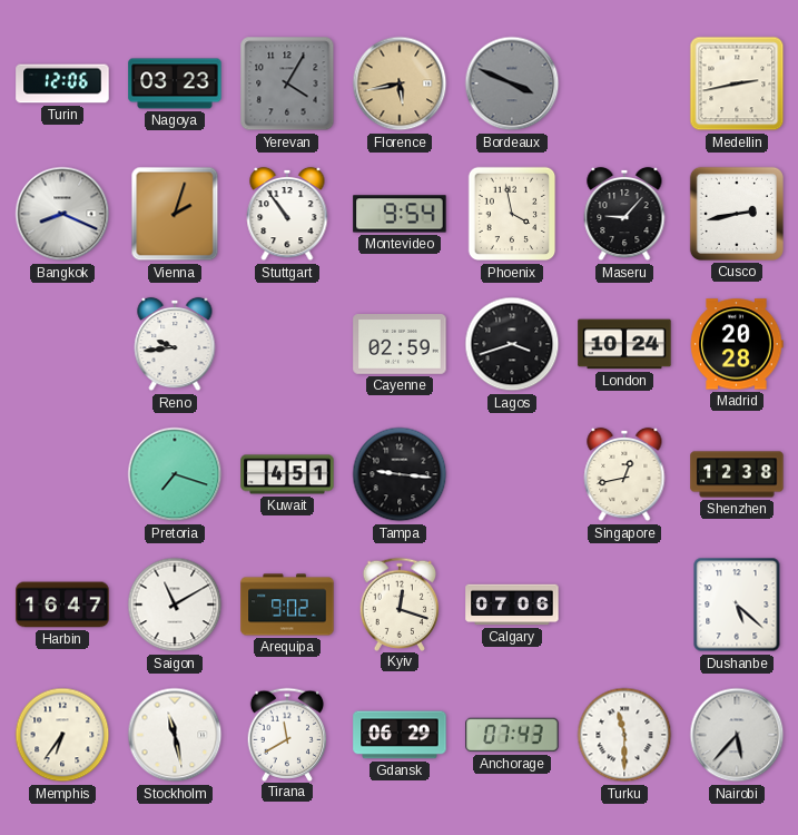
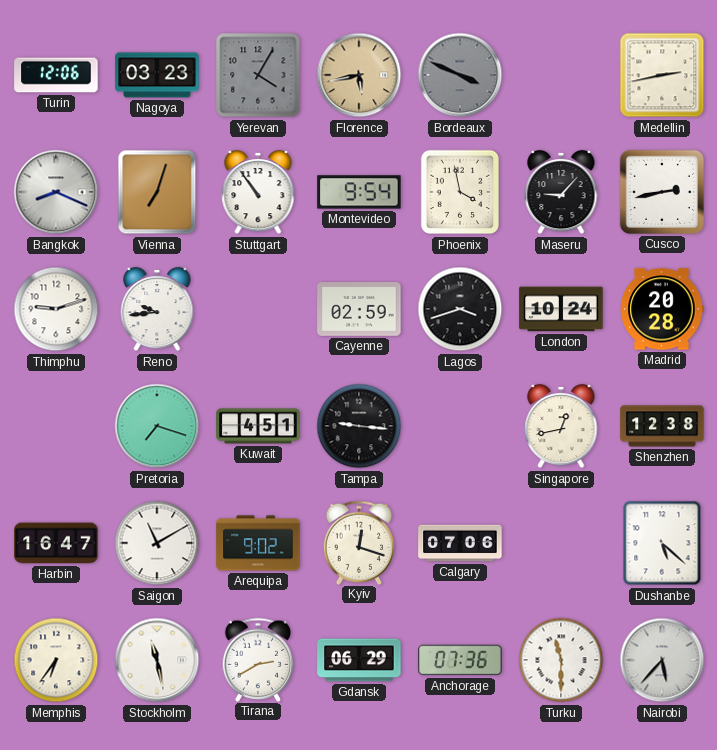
Vienna: 2:03 -> 7:03
Thimphu: none -> 9:12
Tirana: 11:40 -> 2:40
Anchorage: 07:43 -> 07:36
